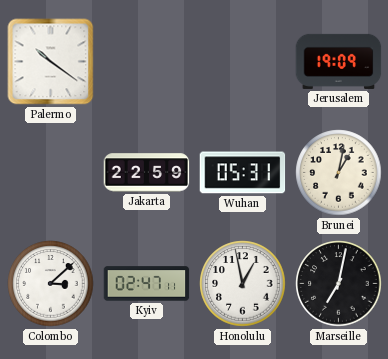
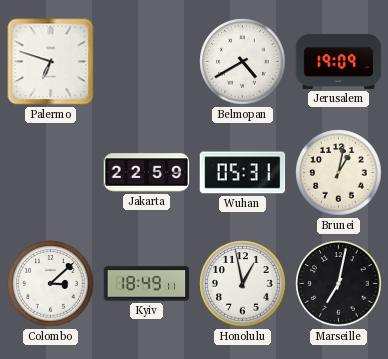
Palermo: 10:21 -> 6:48
Belmopan: none -> 4:40
Kyiv: 02:47 -> 18:49
